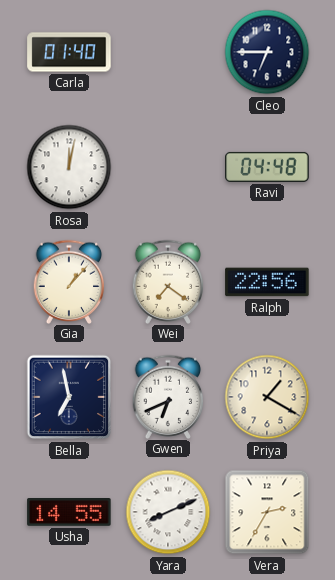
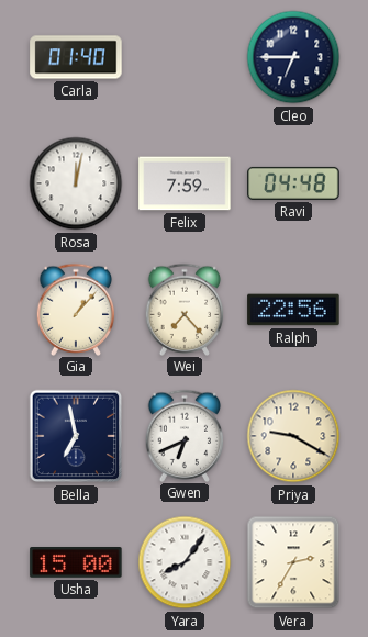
Felix: none -> 7:59
Wei: 7:21 -> 7:23
Priya: 1:20 -> 9:20
Usha: 14:55 -> 15:00
Yara: 8:11 -> 8:06
